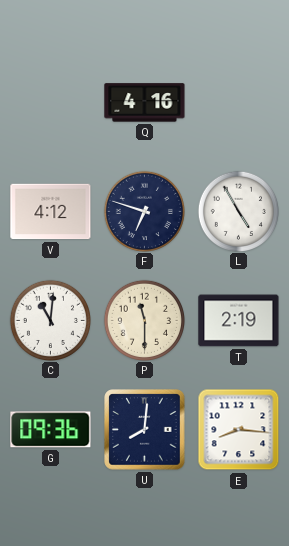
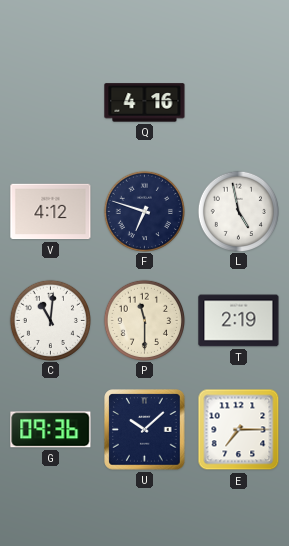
L: 4:55 -> 4:58
U: 8:01 -> 10:08
E: 8:16 -> 7:15
